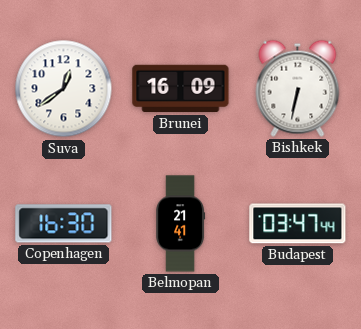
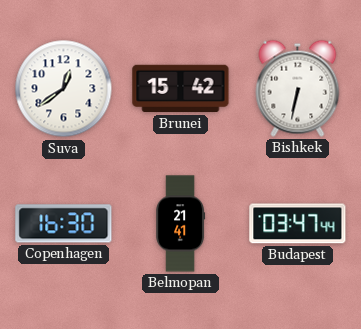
Brunei: 16:09 -> 15:42
